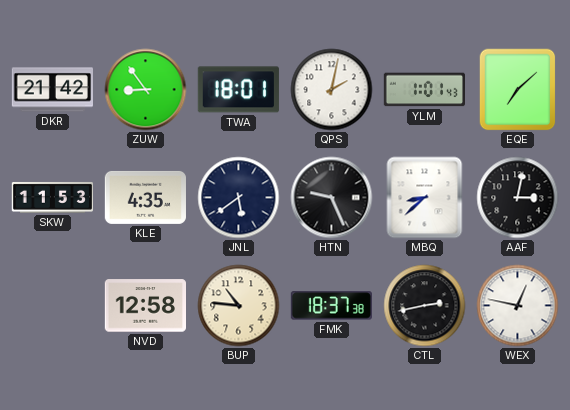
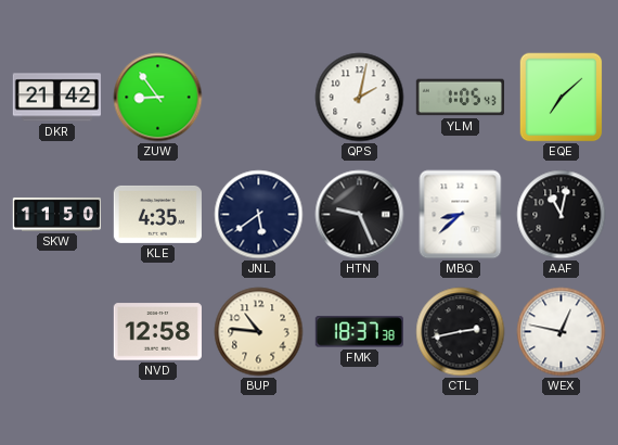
TWA: 18:01 -> none
YLM: 1:01 -> 1:05
SKW: 11:53 -> 11:50
AAF: 3:02 -> 11:02
